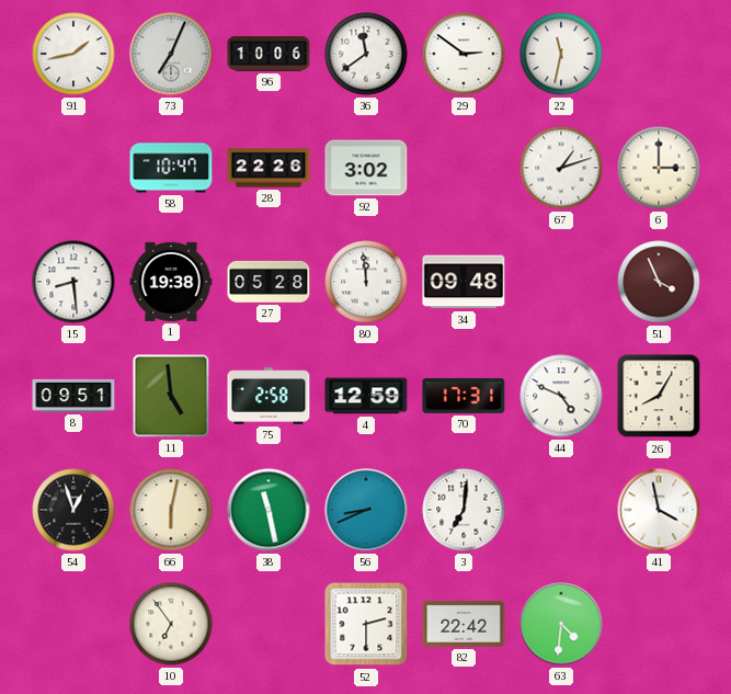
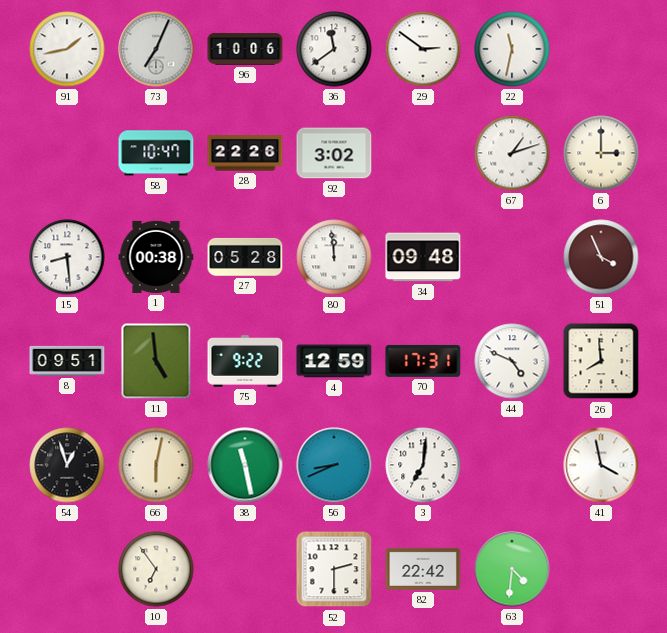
1: 19:38 -> 00:38
75: 2:58 -> 9:22
26: 8:05 -> 7:59
